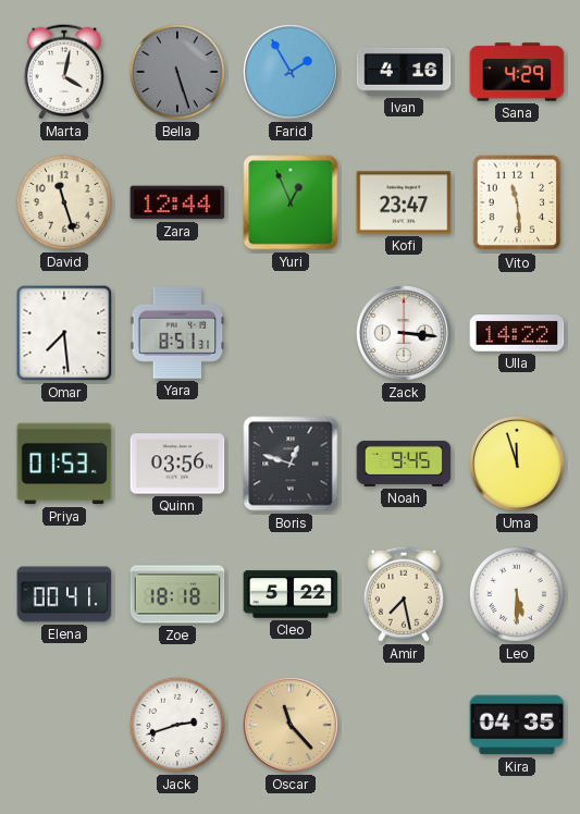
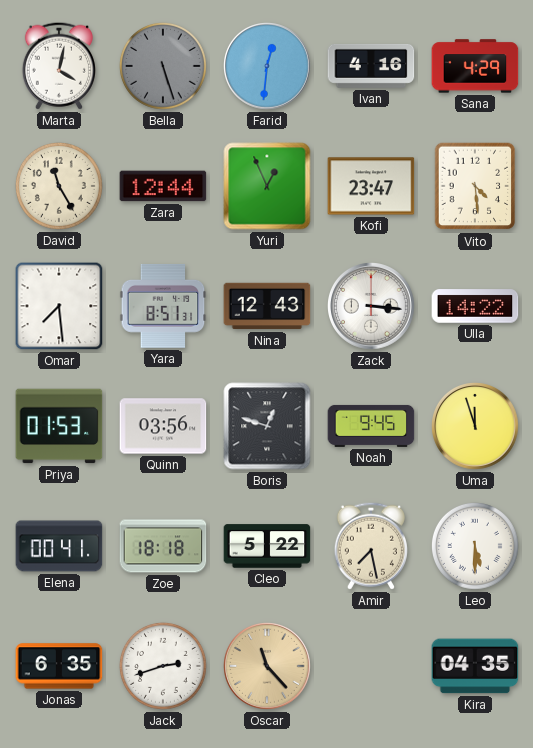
Farid: 1:55 -> 12:31
David: 11:27 -> 11:25
Vito: 11:29 -> 4:29
Nina: none -> 12:43
Jonas: none -> 6:35
